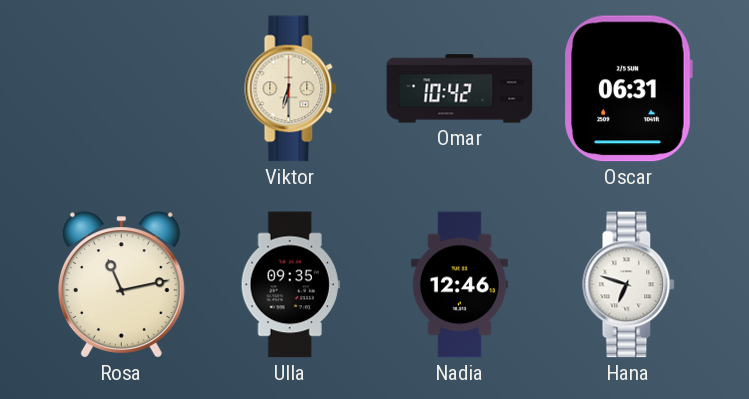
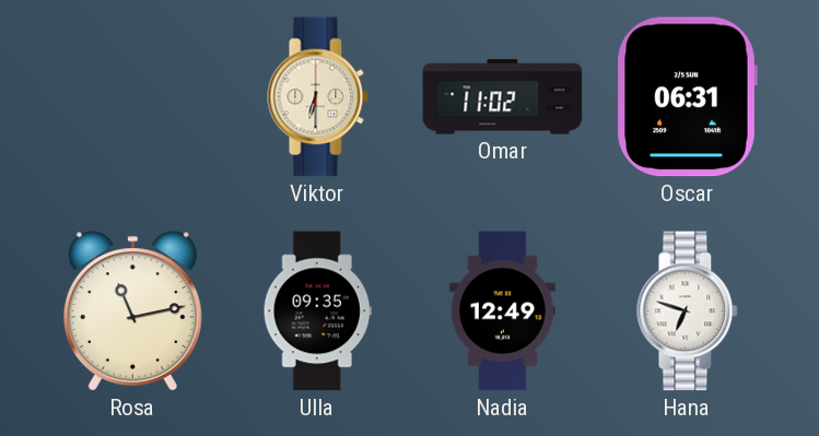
Omar: 10:42 -> 11:02
Nadia: 12:46 -> 12:49
